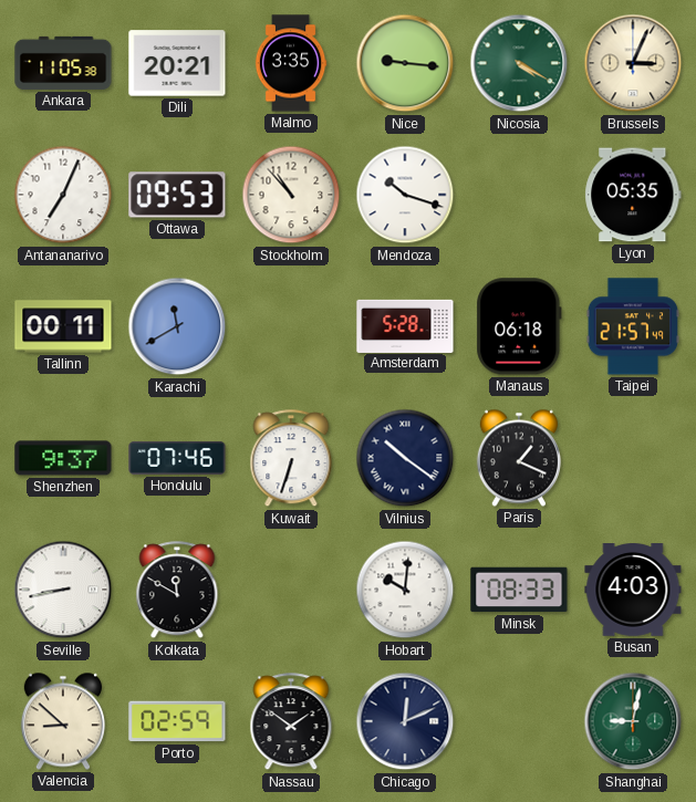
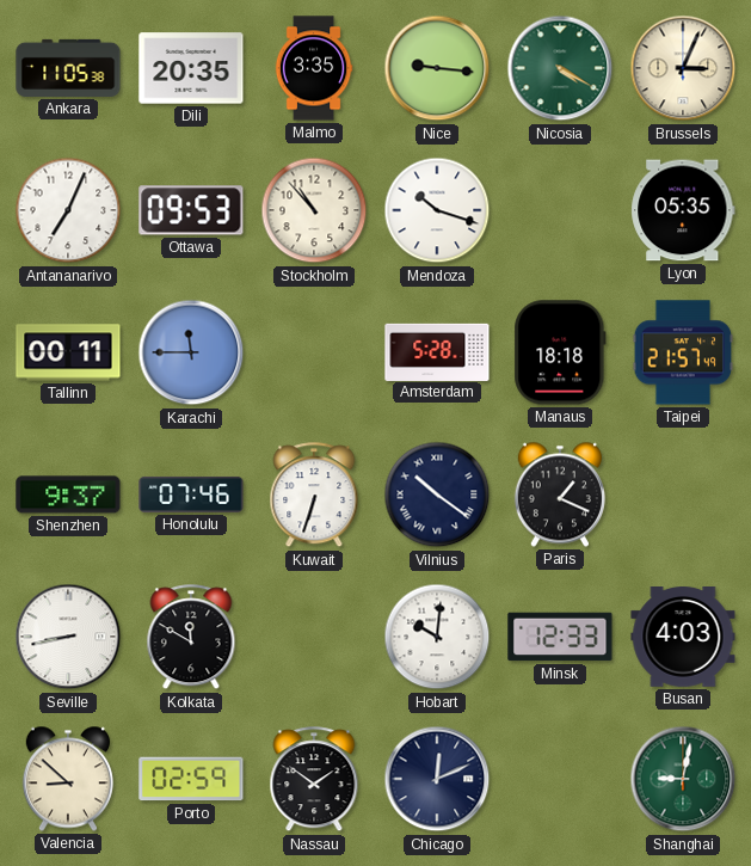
Dili: 20:21 -> 20:35
Karachi: 11:40 -> 11:45
Manaus: 06:18 -> 18:18
Minsk: 08:33 -> 12:33
